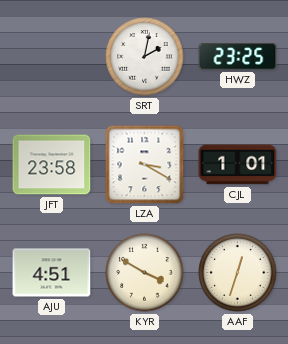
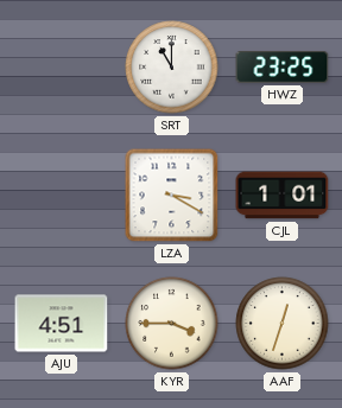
SRT: 2:02 -> 11:00
JFT: 23:58 -> none
KYR: 3:50 -> 3:45
